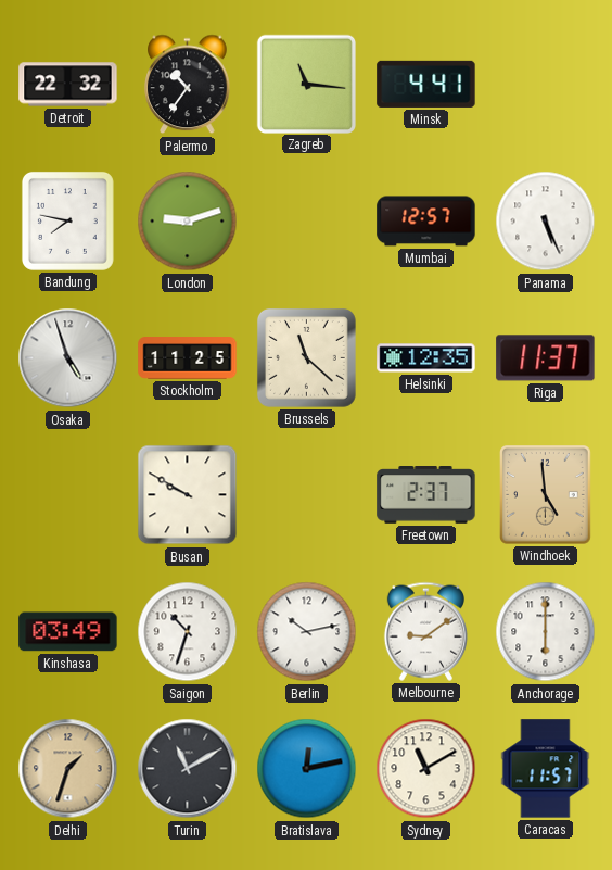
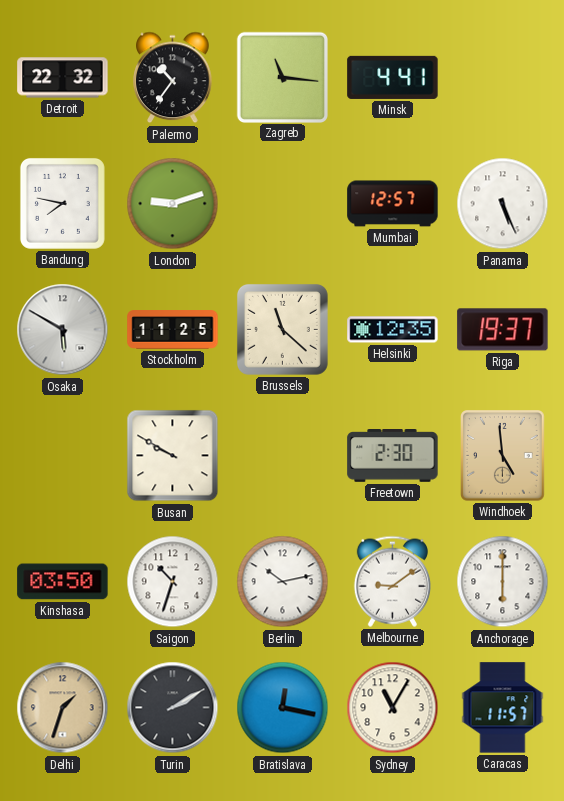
Osaka: 4:57 -> 5:50
Riga: 11:37 -> 19:37
Freetown: 2:37 -> 2:30
Kinshasa: 03:49 -> 03:50
Turin: 11:10 -> 2:10
Bratislava: 12:13 -> 12:17
Sydney: 11:10 -> 11:05
